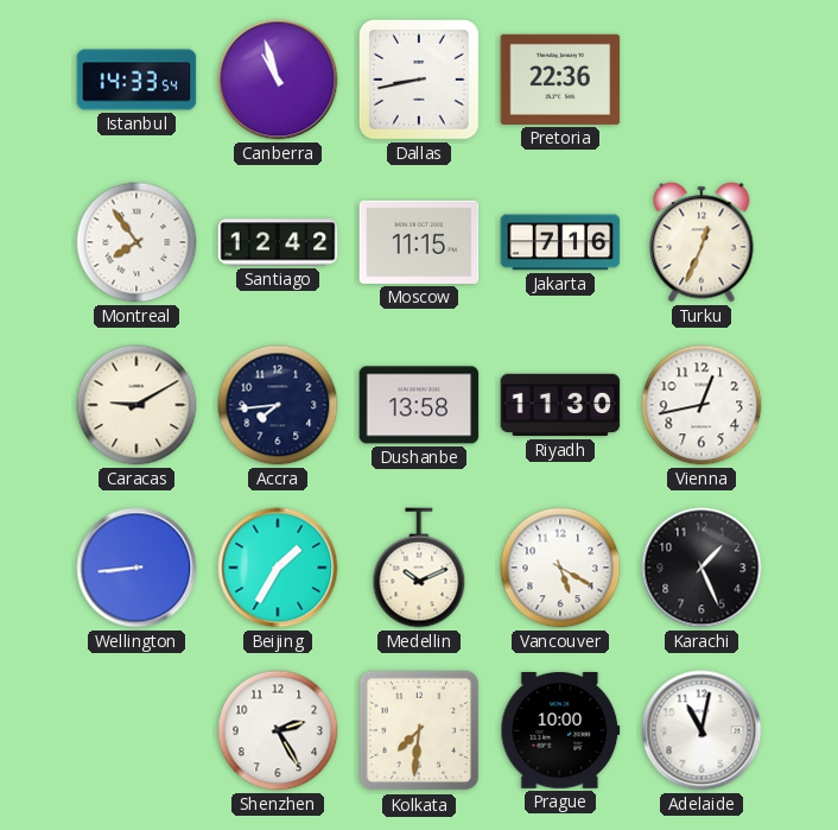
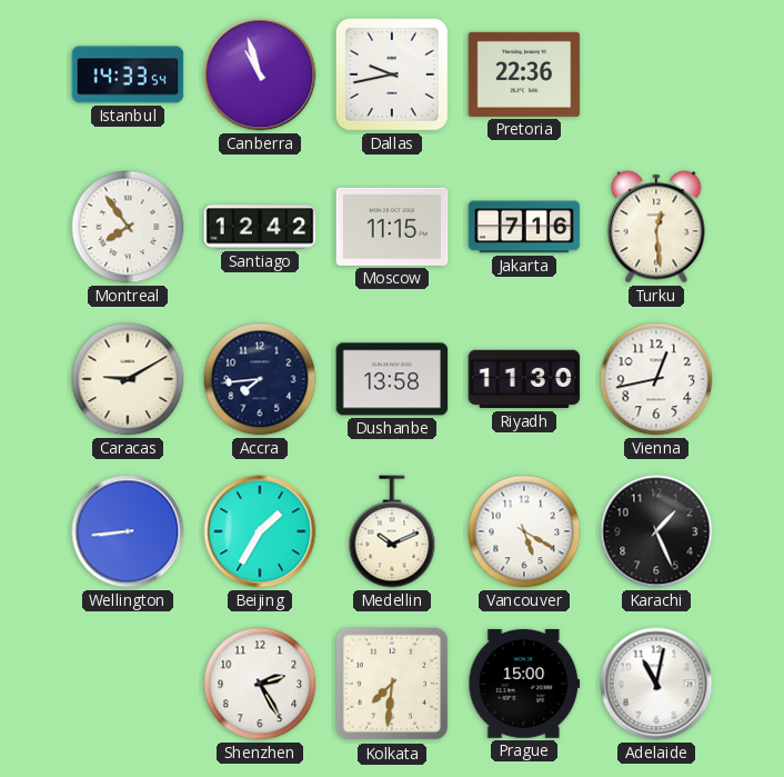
Dallas: 8:43 -> 9:43
Turku: 12:34 -> 12:29
Prague: 10:00 -> 15:00
